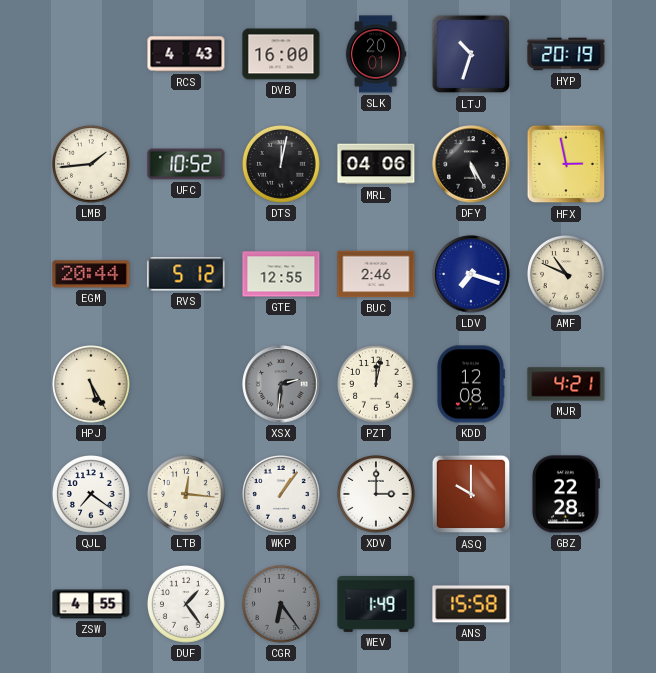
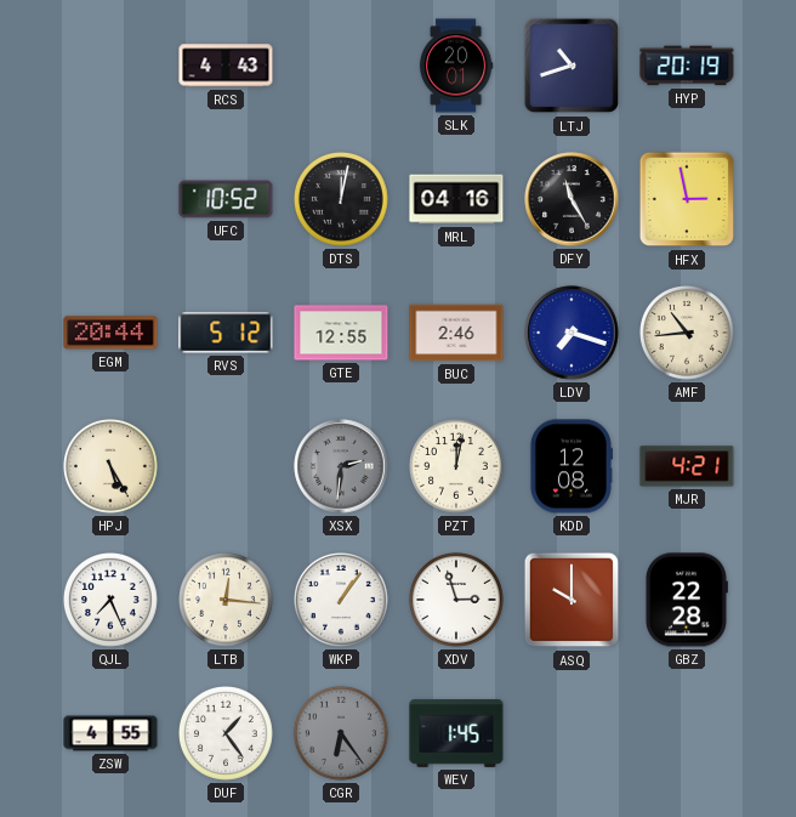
DVB: 16:00 -> none
LTJ: 10:33 -> 10:42
LMB: 1:44 -> none
MRL: 04:06 -> 04:16
DFY: 5:25 -> 11:25
AMF: 10:49 -> 10:44
QJL: 7:21 -> 7:26
XDV: 3:00 -> 2:57
WEV: 1:49 -> 1:45
ANS: 15:58 -> none
